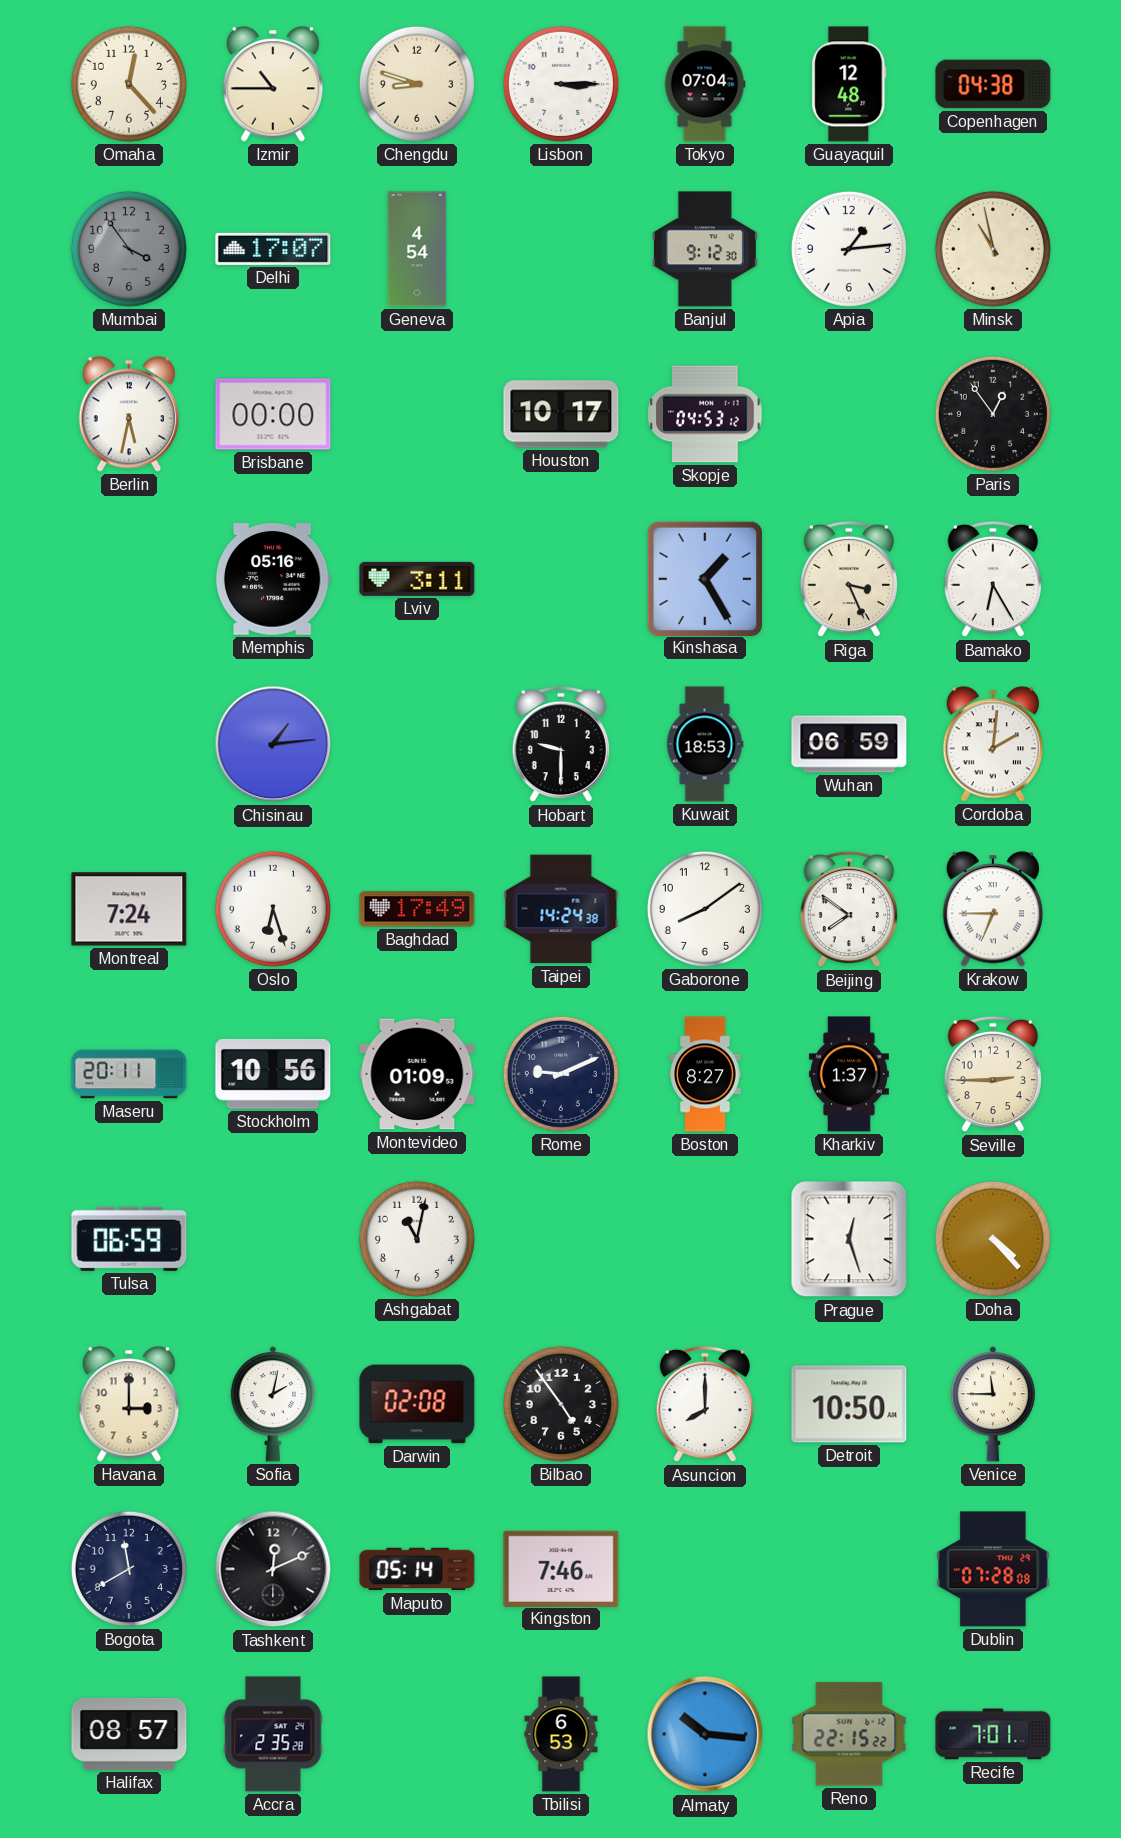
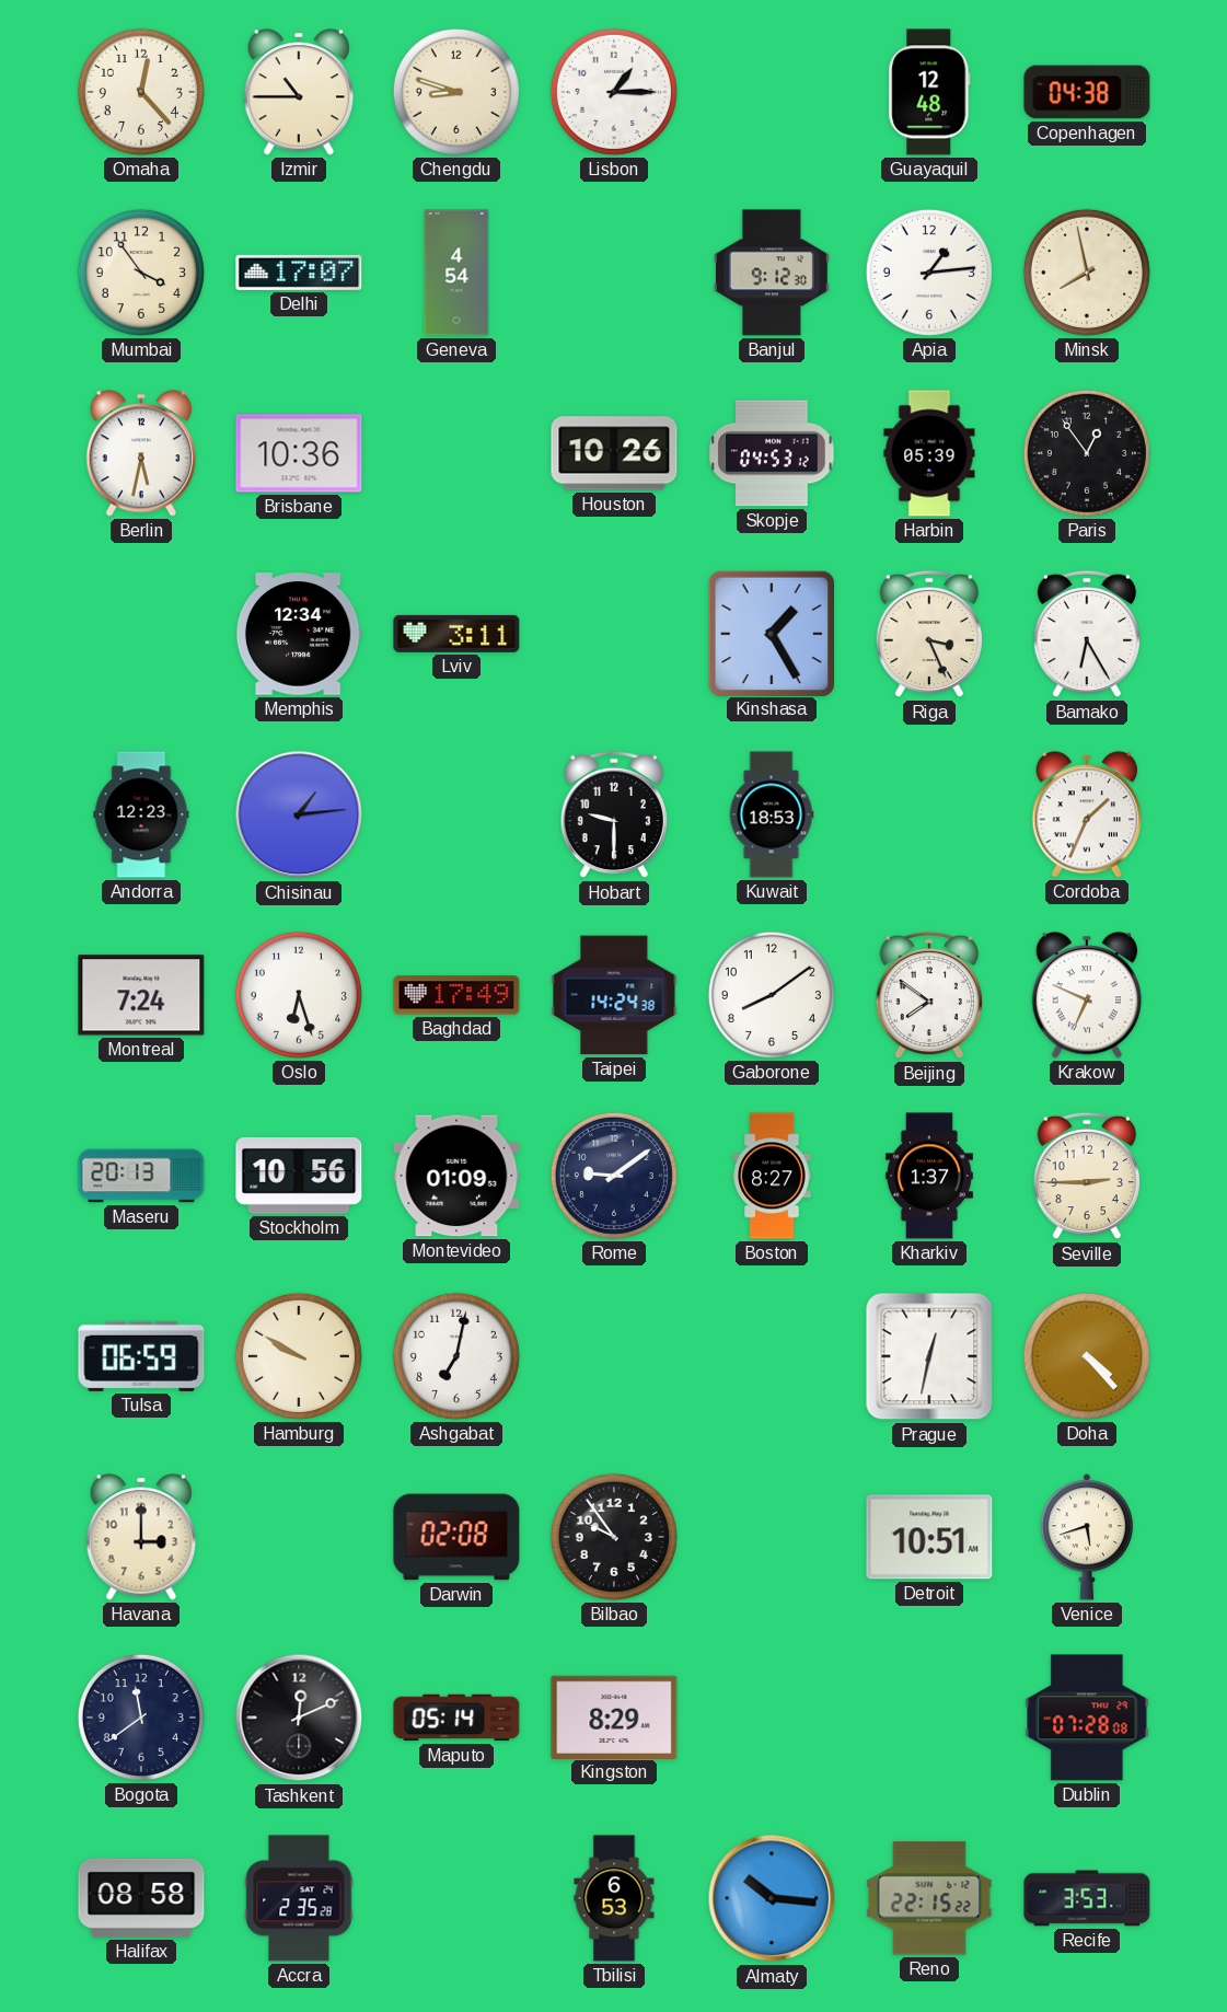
Lisbon: 3:15 -> 1:15
Tokyo: 07:04 -> none
Mumbai dial: grey -> cream
Minsk: 10:58 -> 7:58
Brisbane: 00:00 -> 10:36
Houston: 10:17 -> 10:26
Harbin: none -> 05:39
Memphis: 05:16 -> 12:34
Andorra: none -> 12:23
Wuhan: 06:59 -> none
Cordoba: 2:01 -> 1:34
Krakow: 6:45 -> 6:49
Maseru: 20:11 -> 20:13
Rome: 9:11 -> 9:09
Hamburg: none -> 9:50
Ashgabat: 11:02 -> 7:02
Prague: 12:27 -> 12:32
Sofia: 2:02 -> none
Bilbao: 4:54 -> 9:54
Asuncion: 8:00 -> none
Detroit: 10:50 -> 10:51
Venice: 11:45 -> 5:42
Bogota: 11:40 -> 11:39
Kingston: 7:46 -> 8:29
Halifax: 08:57 -> 08:58
Recife: 7:01 -> 3:53
